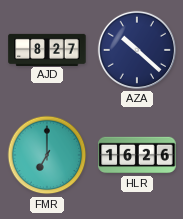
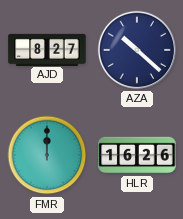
FMR: 7:00 -> 12:00
